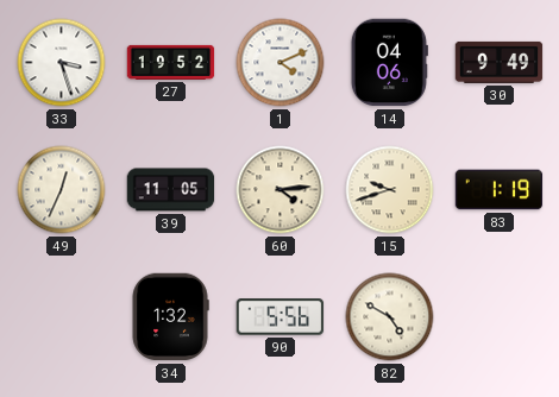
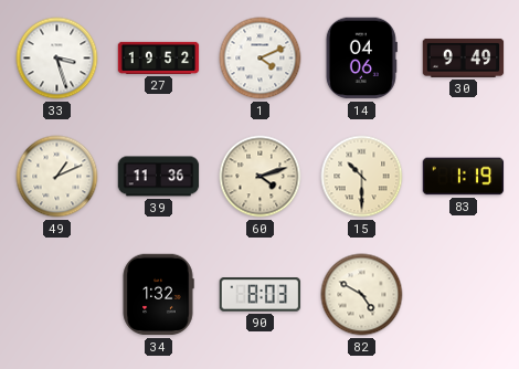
49: 12:34 -> 1:11
39: 11:05 -> 11:36
60: 4:14 -> 4:12
15: 9:42 -> 10:30
90: 5:56 -> 8:03
